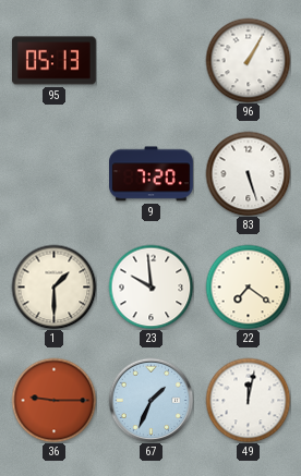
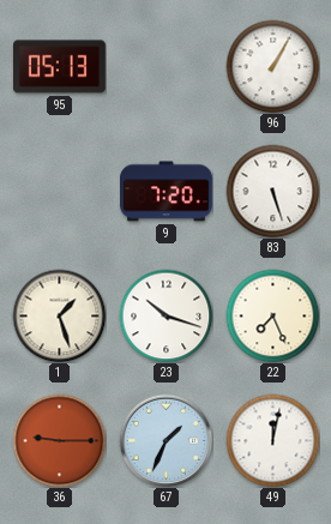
1: 1:30 -> 1:27
23: 9:59 -> 10:18
22: 7:21 -> 7:26
